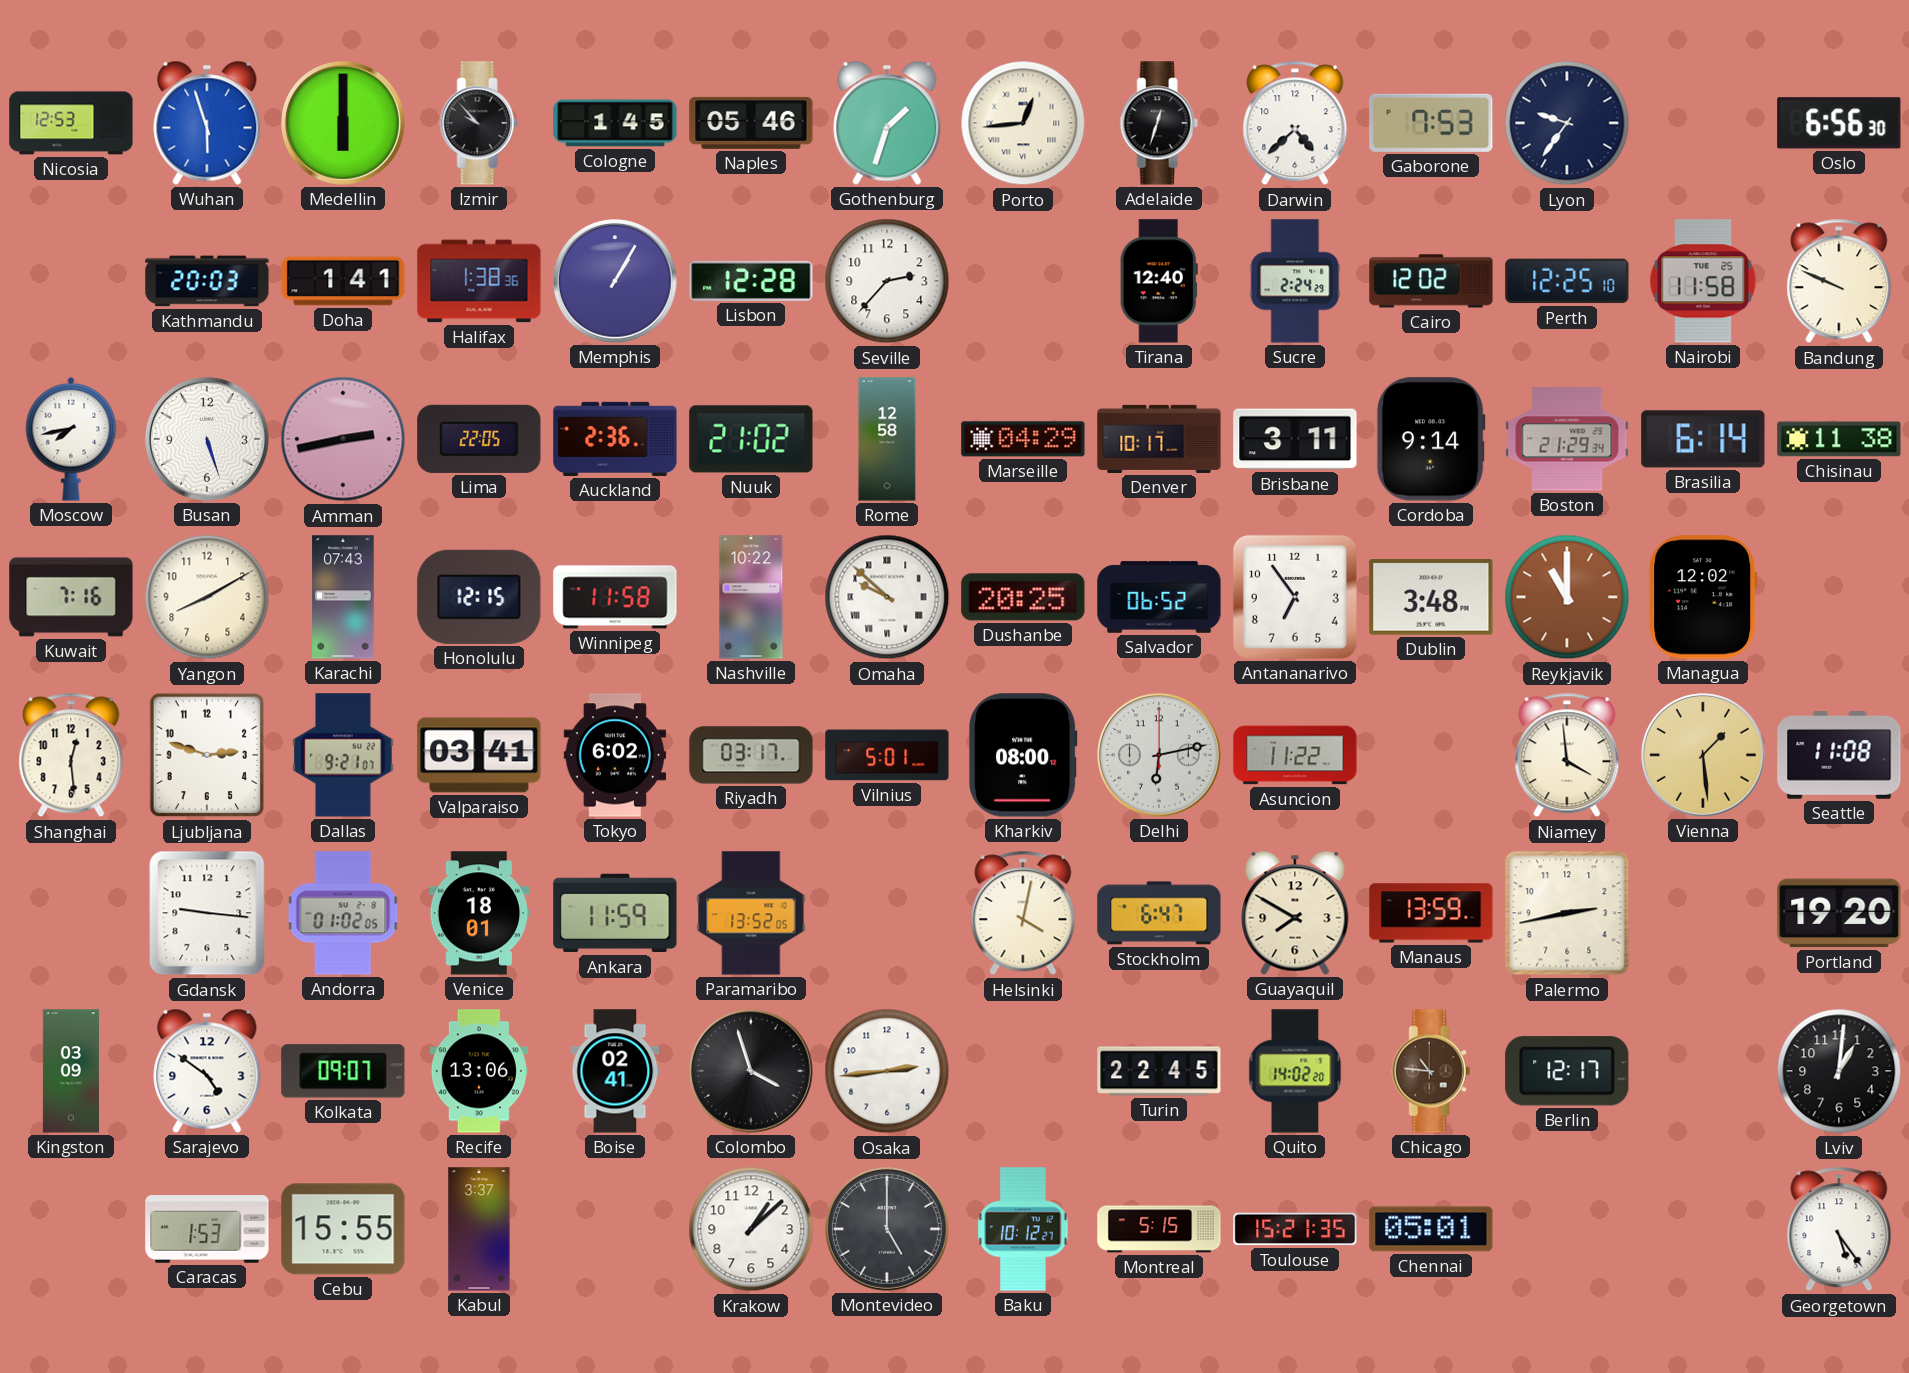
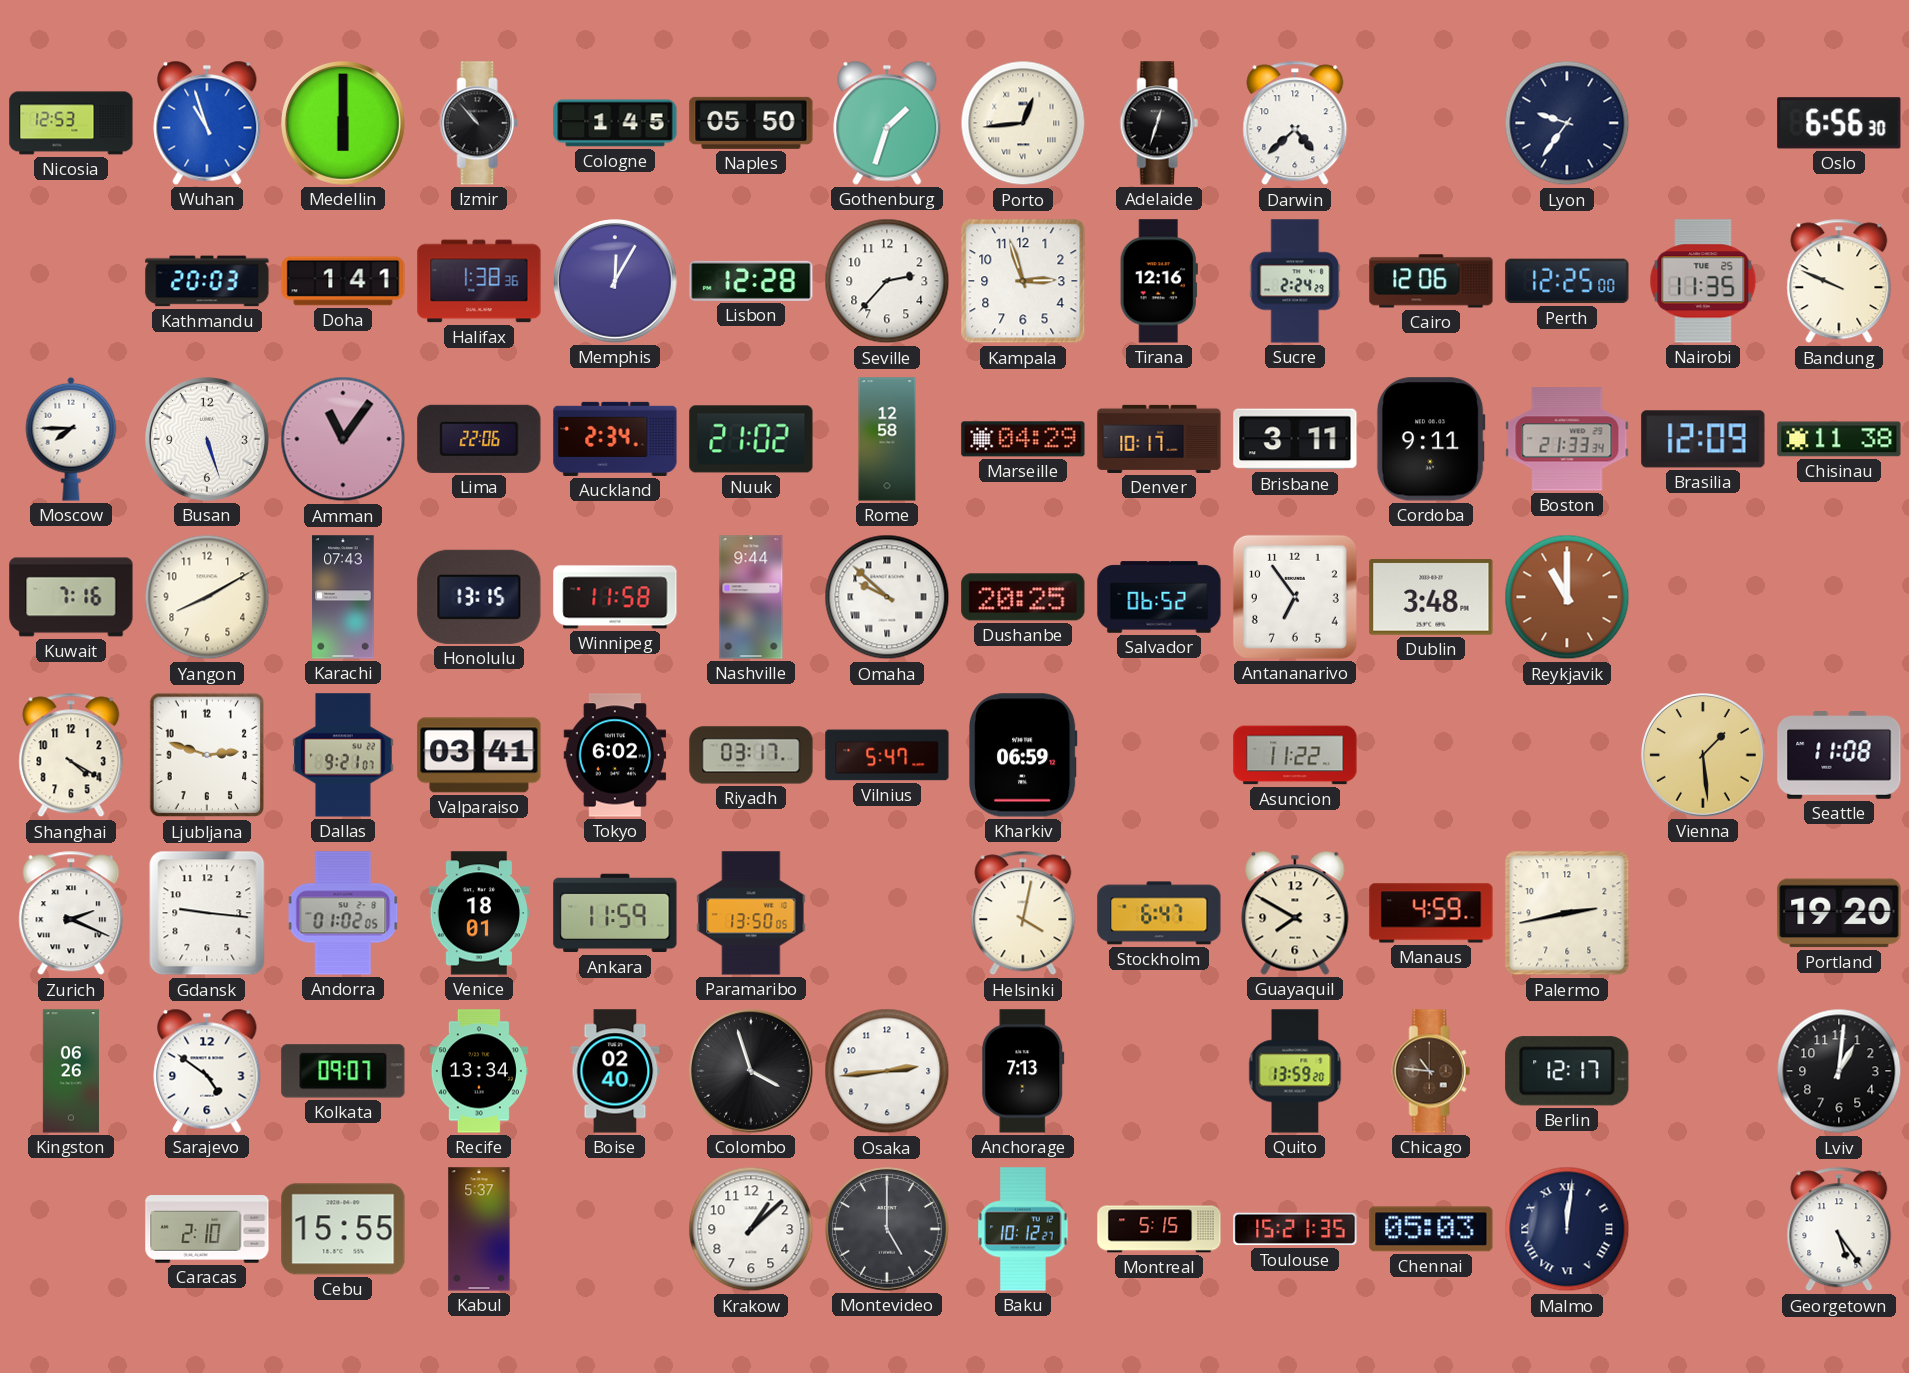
Wuhan: 5:57 -> 10:57
Izmir: 9:53 -> 10:53
Naples: 05:46 -> 05:50
Gaborone: 7:53 -> none
Memphis: 1:05 -> 12:05
Kampala: none -> 2:57
Tirana: 12:40 -> 12:16
Cairo: 12:02 -> 12:06
Perth: 12:25:10 -> 12:25:00
Nairobi: 11:58 -> 11:35
Moscow: 7:43 -> 7:45
Amman: 2:43 -> 11:06
Lima: 22:05 -> 22:06
Auckland: 2:36 -> 2:34
Cordoba: 9:14 -> 9:11
Boston: 21:29 -> 21:33
Brasilia: 6:14 -> 12:09
Honolulu: 12:15 -> 13:15
Nashville: 10:22 -> 9:44
Managua: 12:02 -> none
Shanghai: 12:29 -> 4:20
Vilnius: 5:01 -> 5:47
Kharkiv: 08:00 -> 06:59
Delhi: 6:13 -> none
Niamey: 3:59 -> none
Zurich: none -> 2:19
Paramaribo: 13:52 -> 13:50
Manaus: 13:59 -> 4:59
Kingston: 03:09 -> 06:26
Recife: 13:06 -> 13:34
Boise: 02:41 -> 02:40
Anchorage: none -> 7:13
Turin: 22:45 -> none
Quito: 14:02 -> 13:59
Caracas: 1:53 -> 2:10
Kabul: 3:37 -> 5:37
Chennai: 05:01 -> 05:03
Malmo: none -> 12:01
